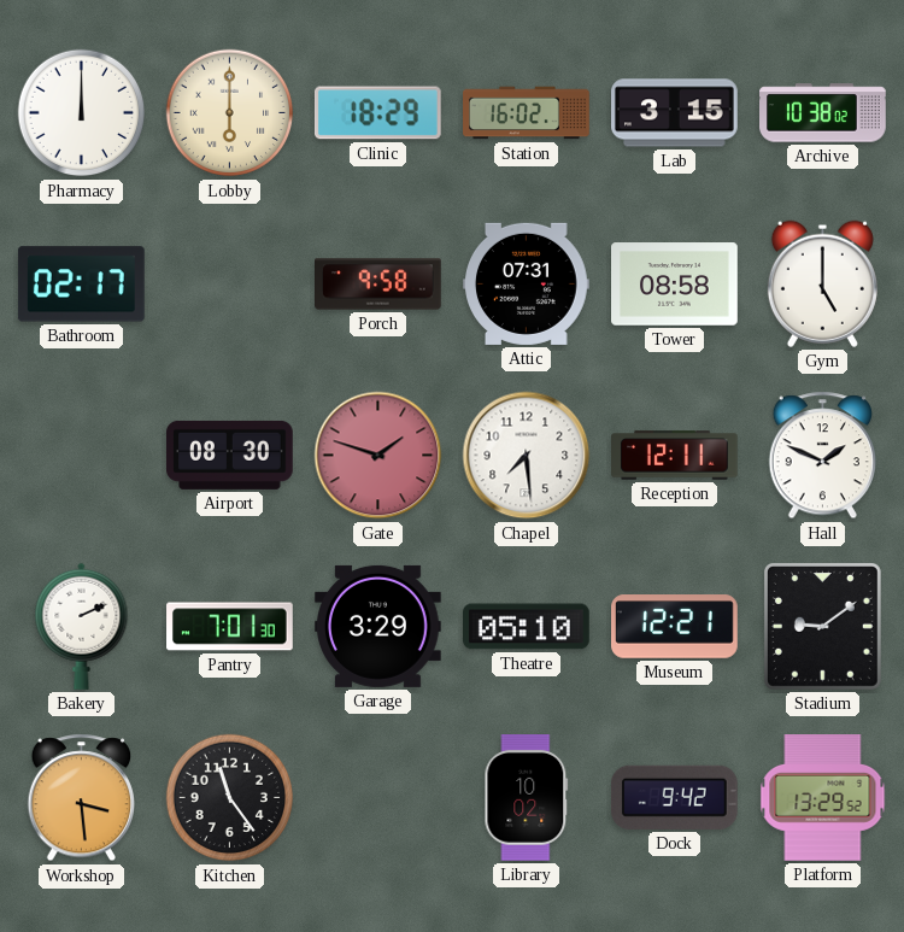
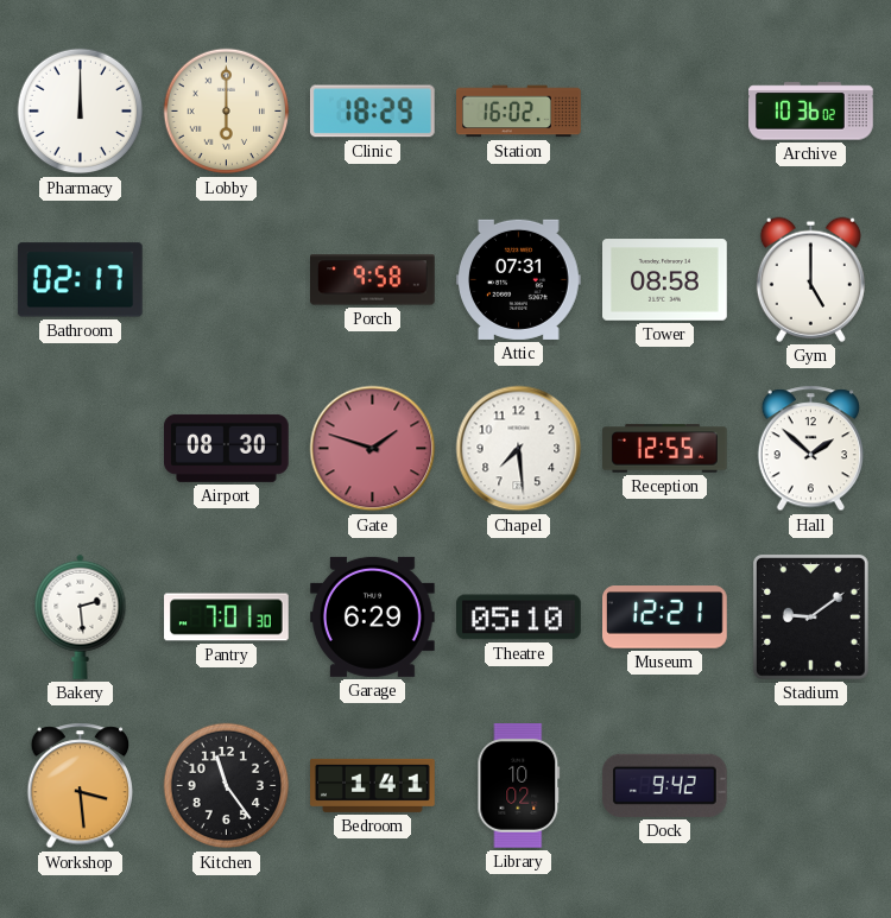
Lab: 3:15 -> none
Archive: 10:38 -> 10:36
Reception: 12:11 -> 12:55
Hall: 1:49 -> 1:52
Bakery: 2:11 -> 2:29
Garage: 3:29 -> 6:29
Bedroom: none -> 1:41
Platform: 13:29 -> none
